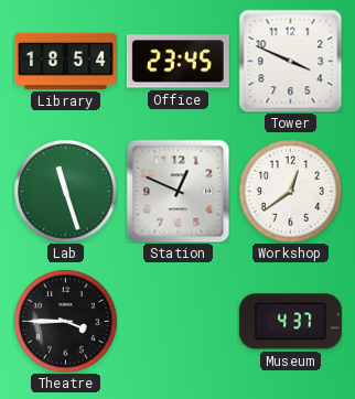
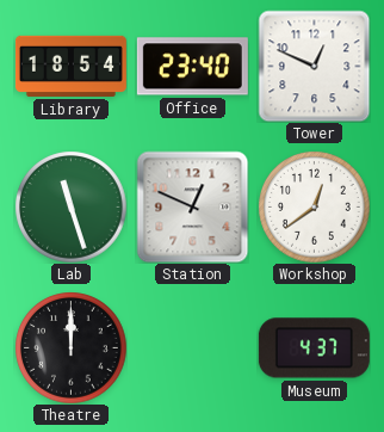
Office: 23:45 -> 23:40
Tower: 3:49 -> 12:49
Theatre: 3:45 -> 12:00
